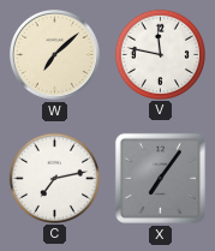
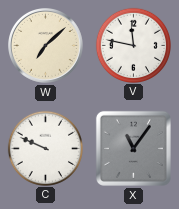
C: 7:13 -> 9:49
X: 7:06 -> 11:06
